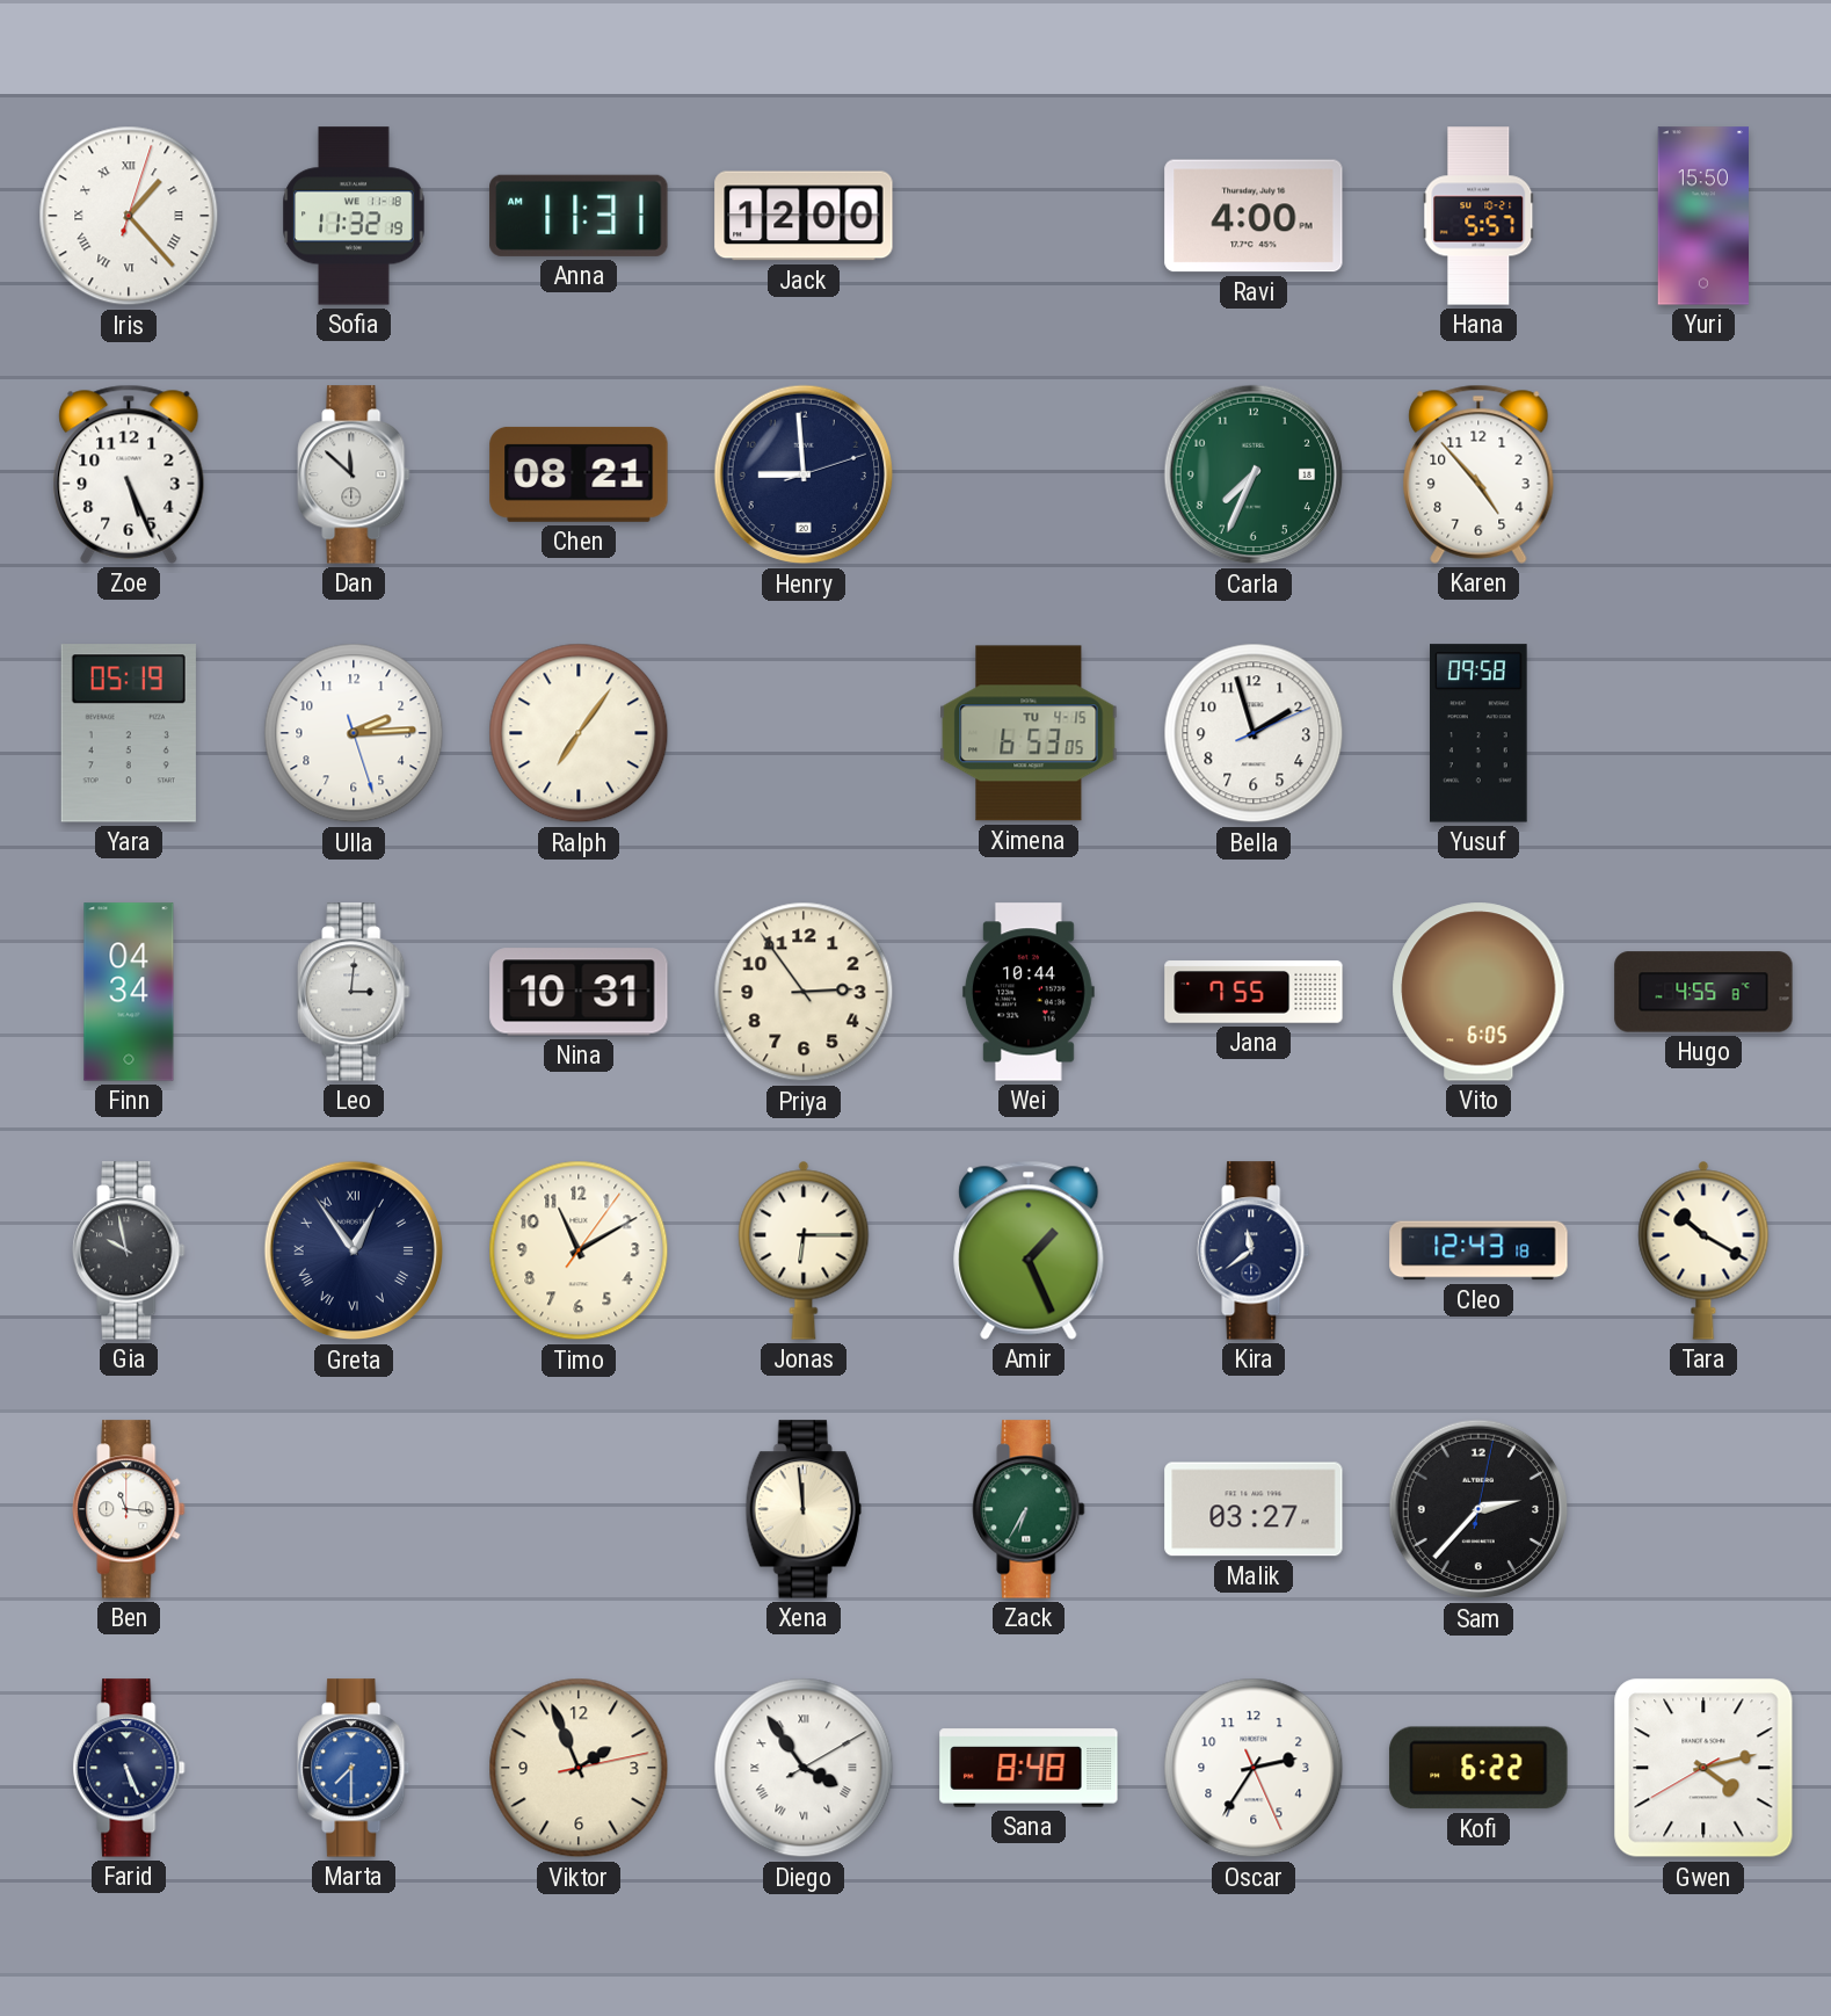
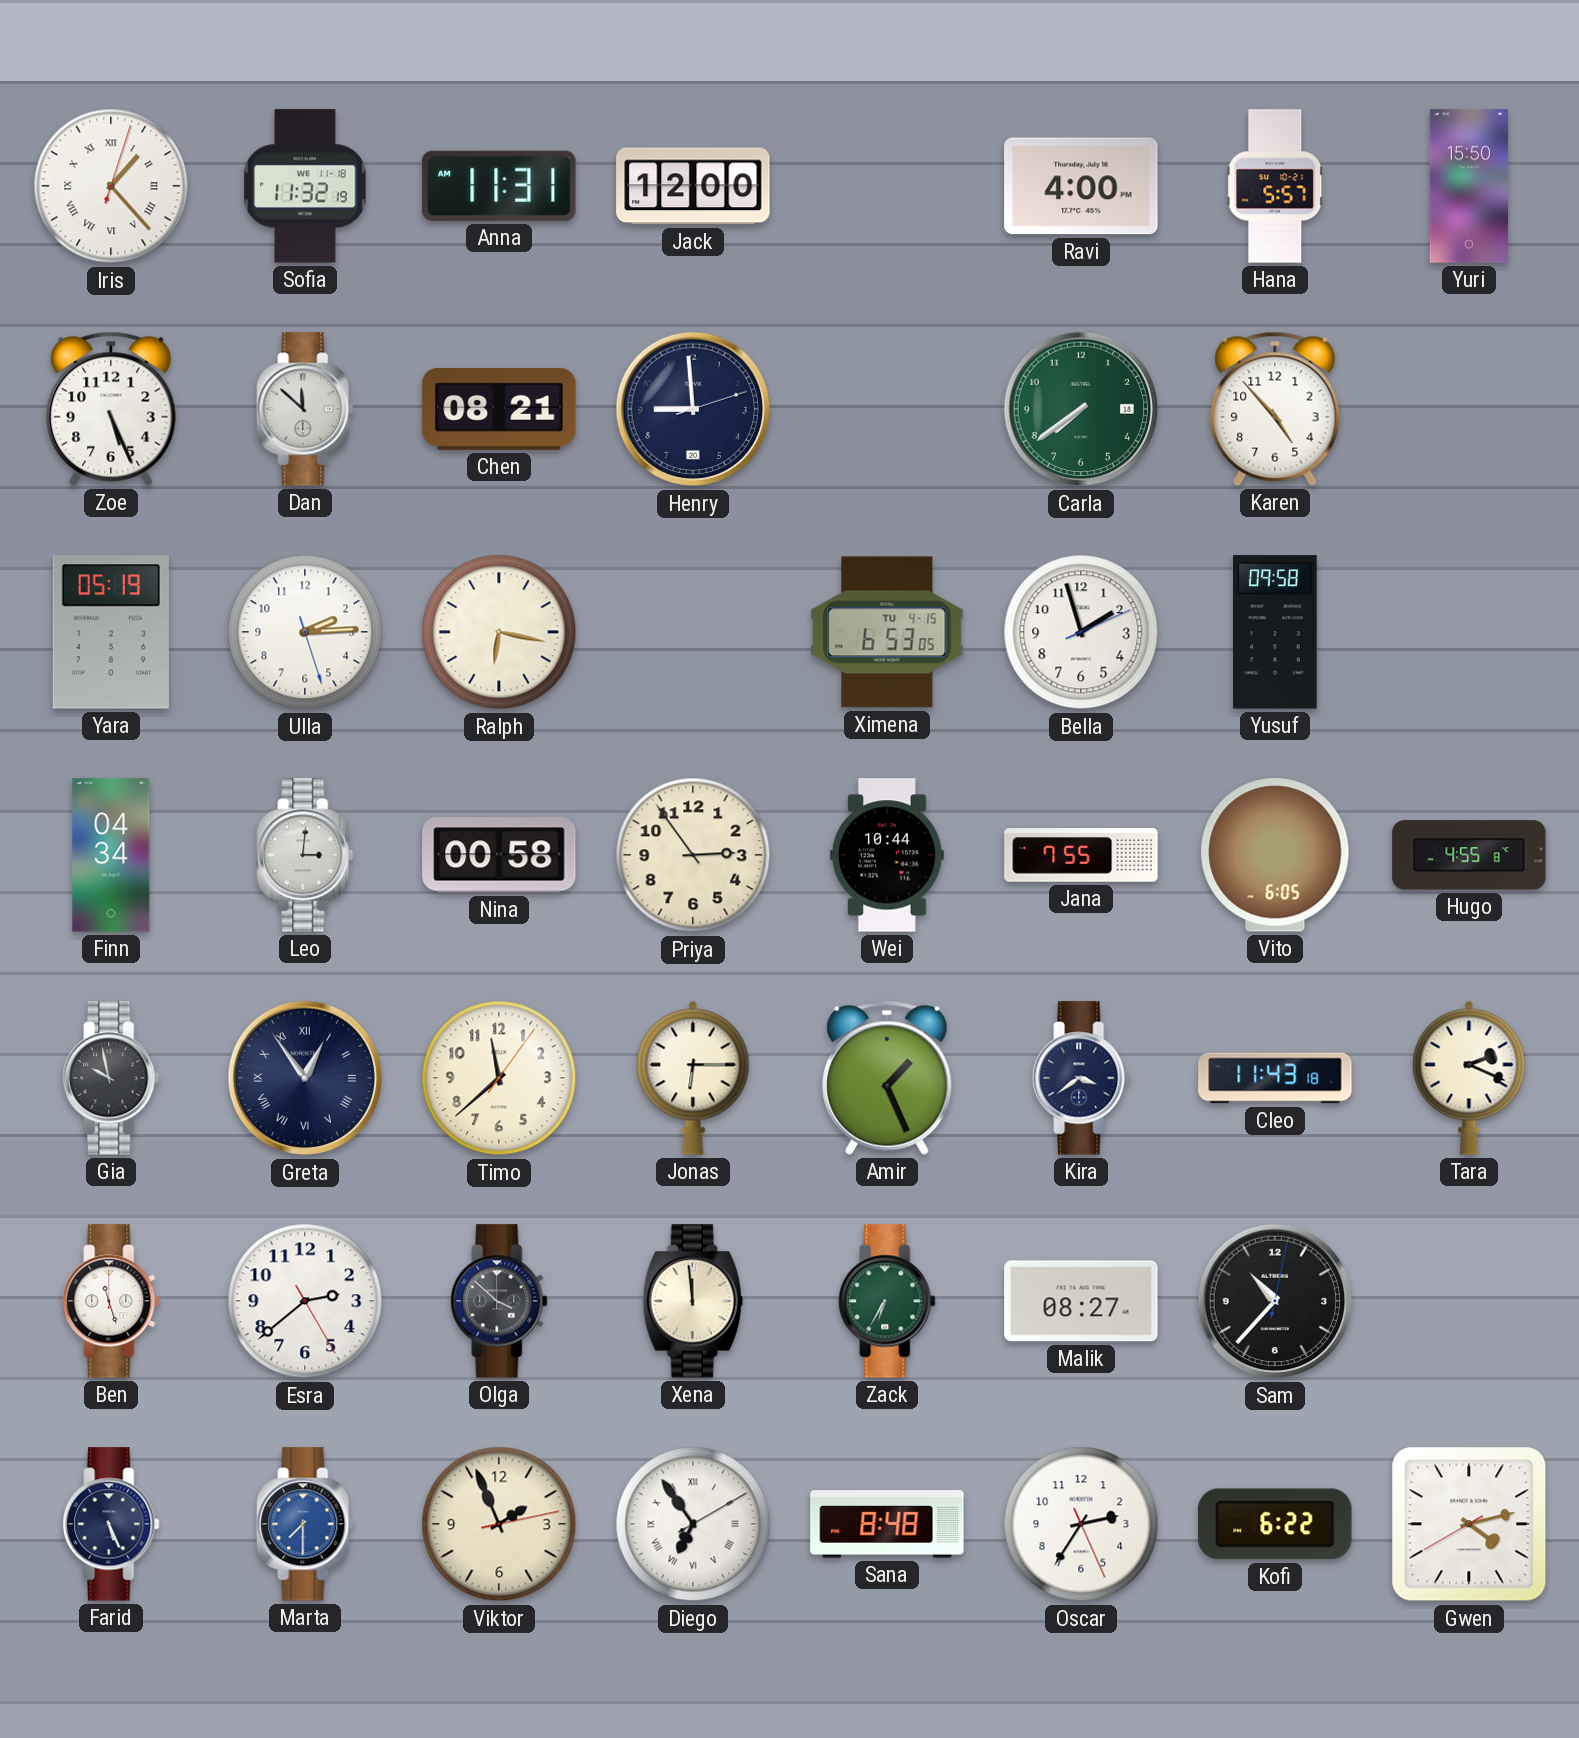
Carla: 7:34 -> 7:39
Ralph: 7:06 -> 6:17
Nina: 10:31 -> 00:58
Timo: 11:10 -> 11:38
Kira: 11:39 -> 3:39
Cleo: 12:43 -> 11:43
Tara: 10:20 -> 2:19
Ben: 11:16 -> 11:27
Esra: none -> 2:38
Olga: none -> 3:52
Malik: 03:27 -> 08:27
Sam: 2:37 -> 10:37
Diego: 3:54 -> 6:54
